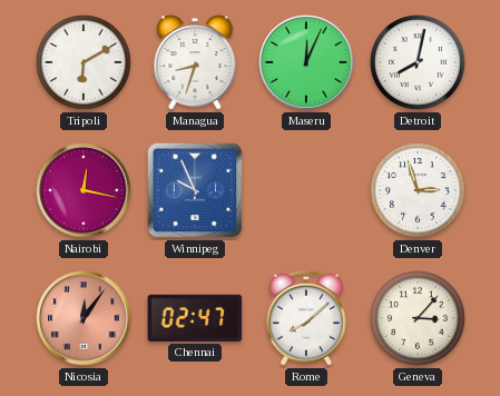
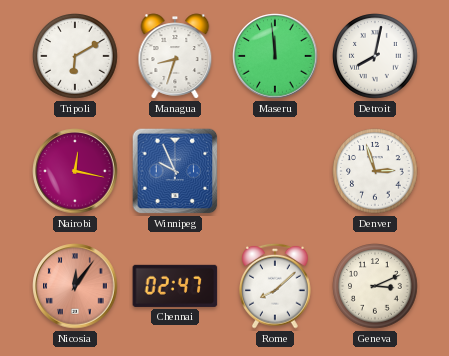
Maseru: 12:04 -> 11:59
Geneva: 3:07 -> 3:11
